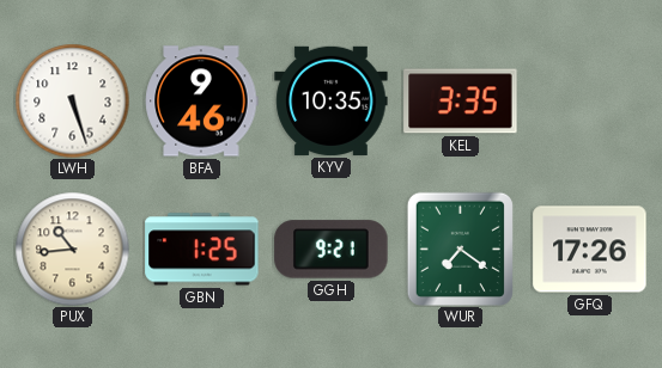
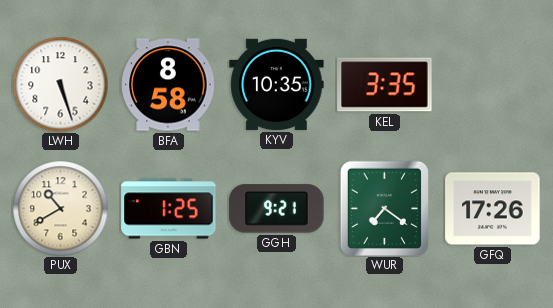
BFA: 9:46 -> 8:58
PUX: 10:44 -> 10:40
